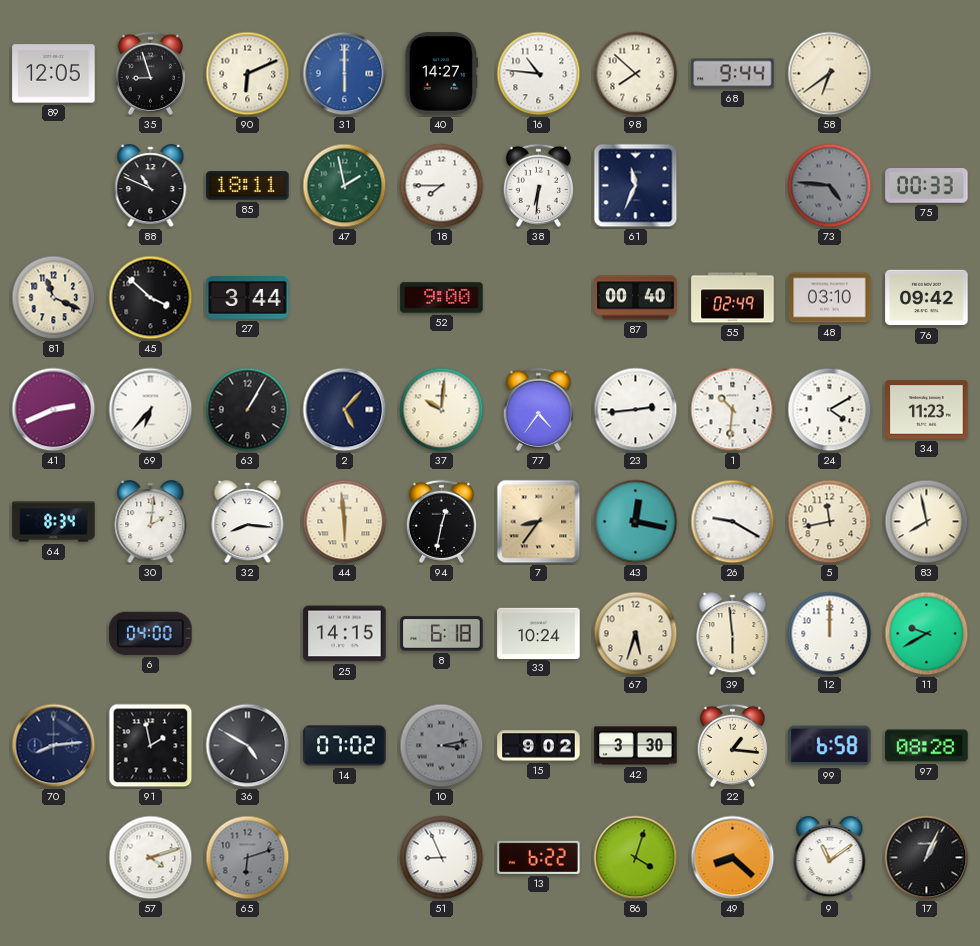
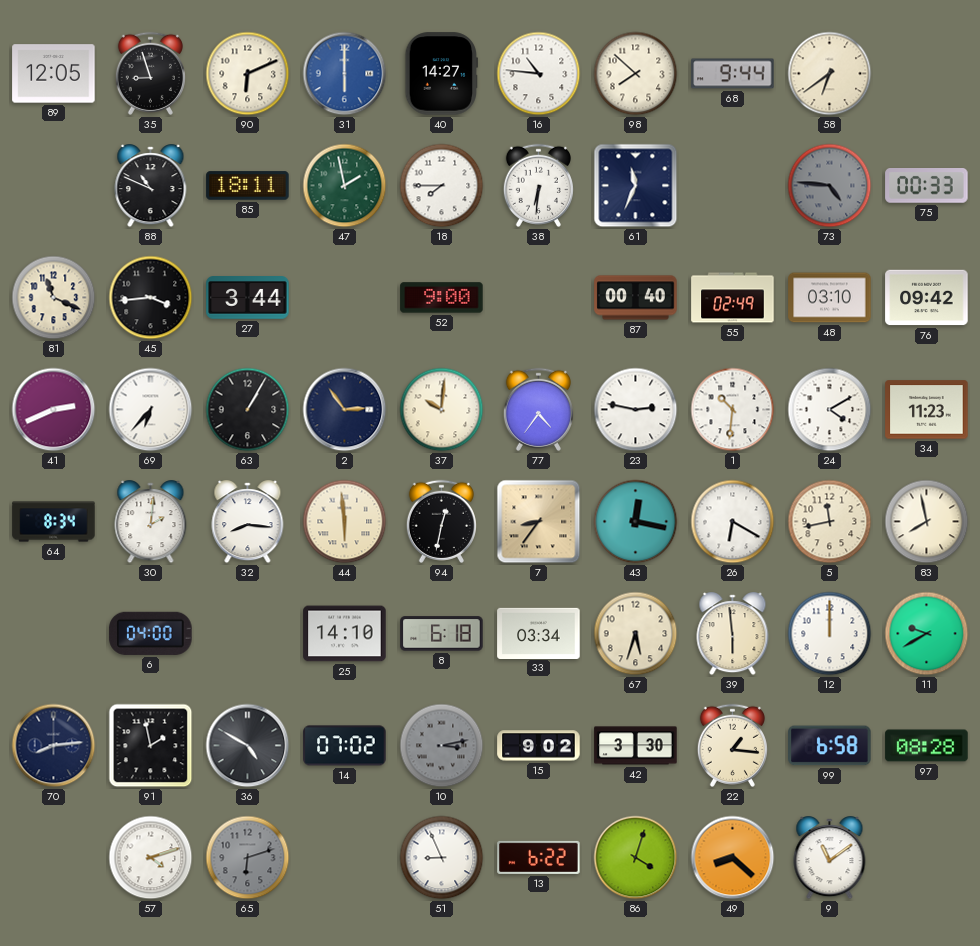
45: 3:52 -> 3:44
2: 5:07 -> 2:54
23: 2:44 -> 2:47
26: 9:20 -> 6:20
25: 14:15 -> 14:10
33: 10:24 -> 03:34
17: 1:04 -> none
